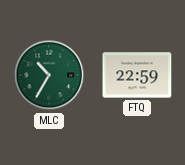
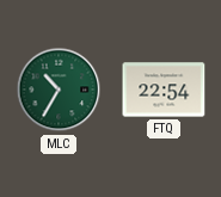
FTQ: 22:59 -> 22:54
